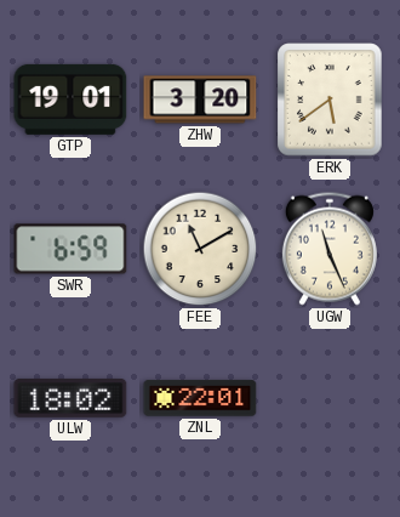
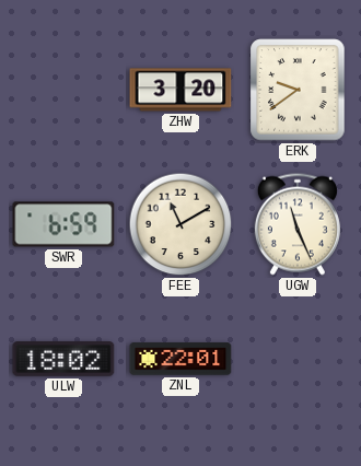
GTP: 19:01 -> none
ERK: 5:39 -> 9:39
